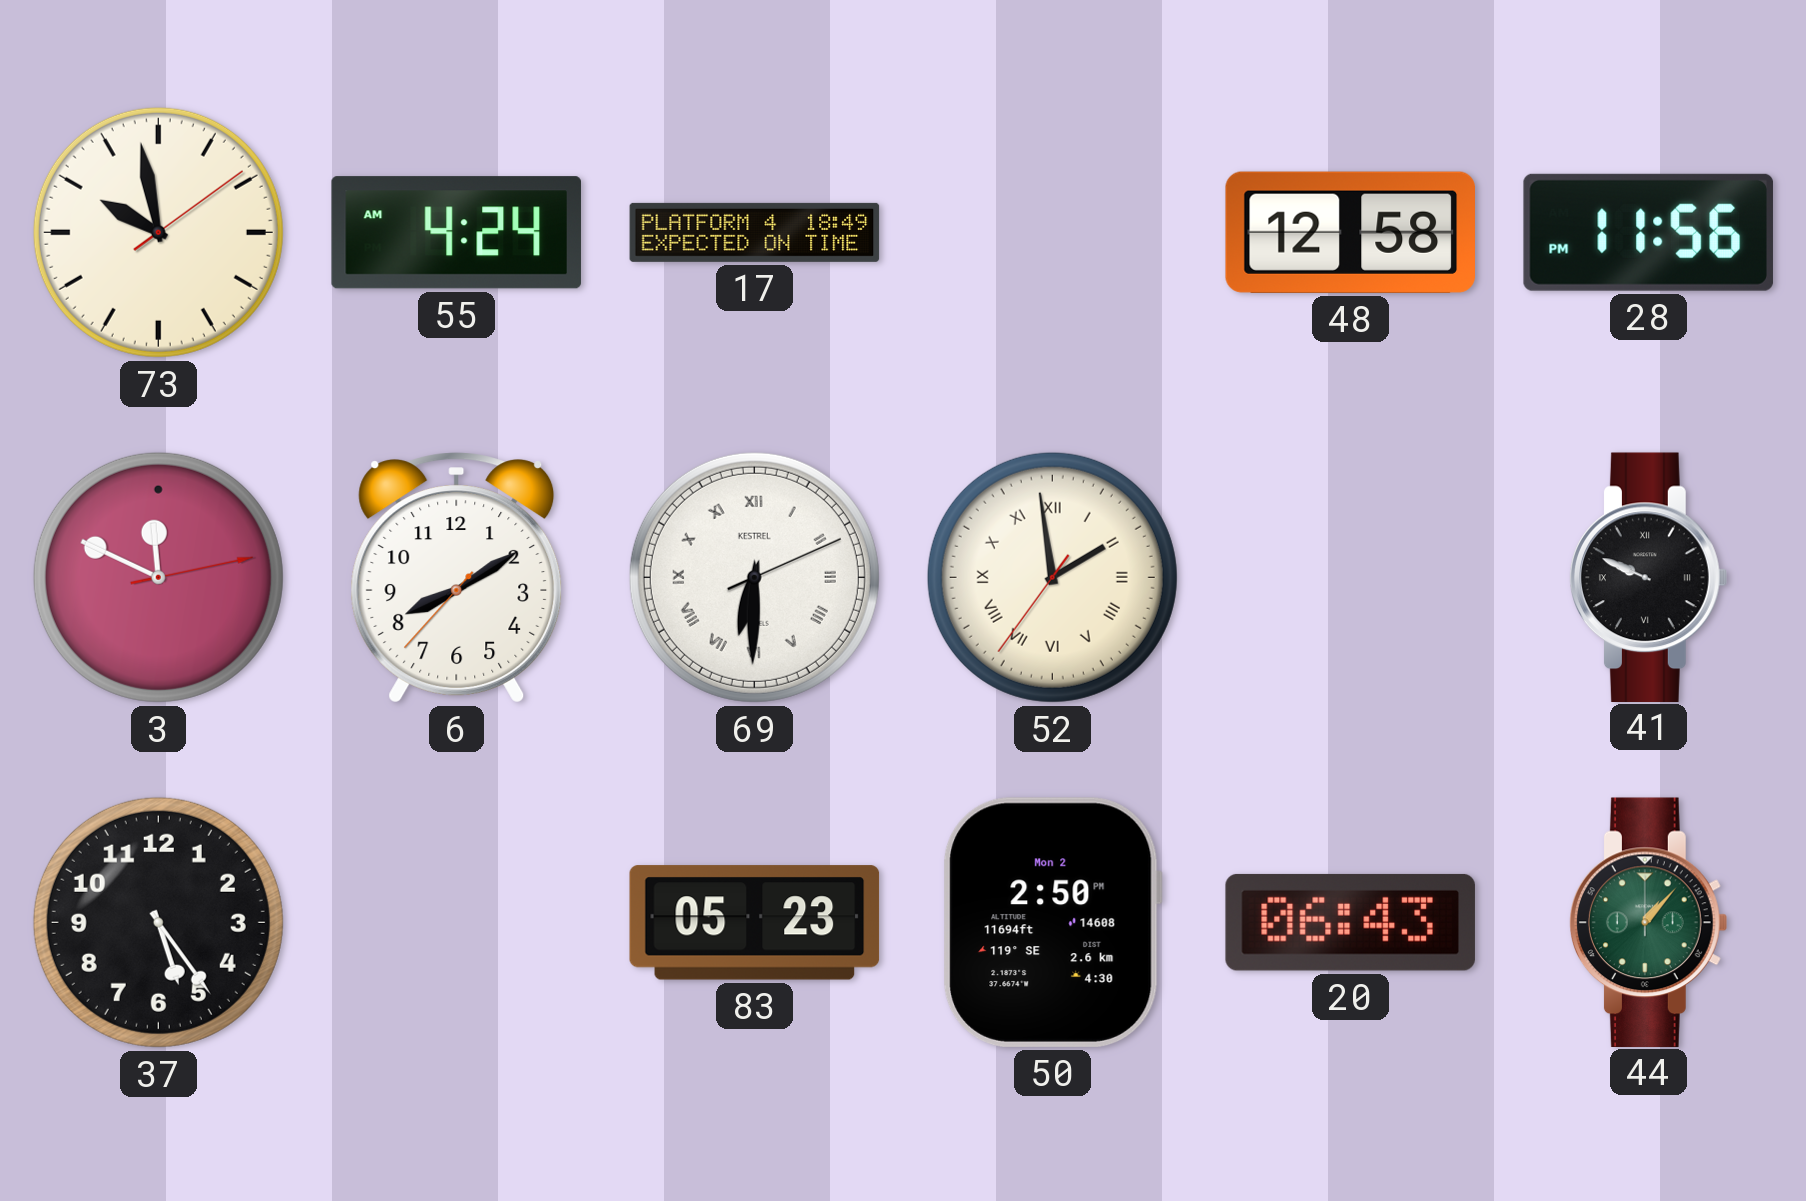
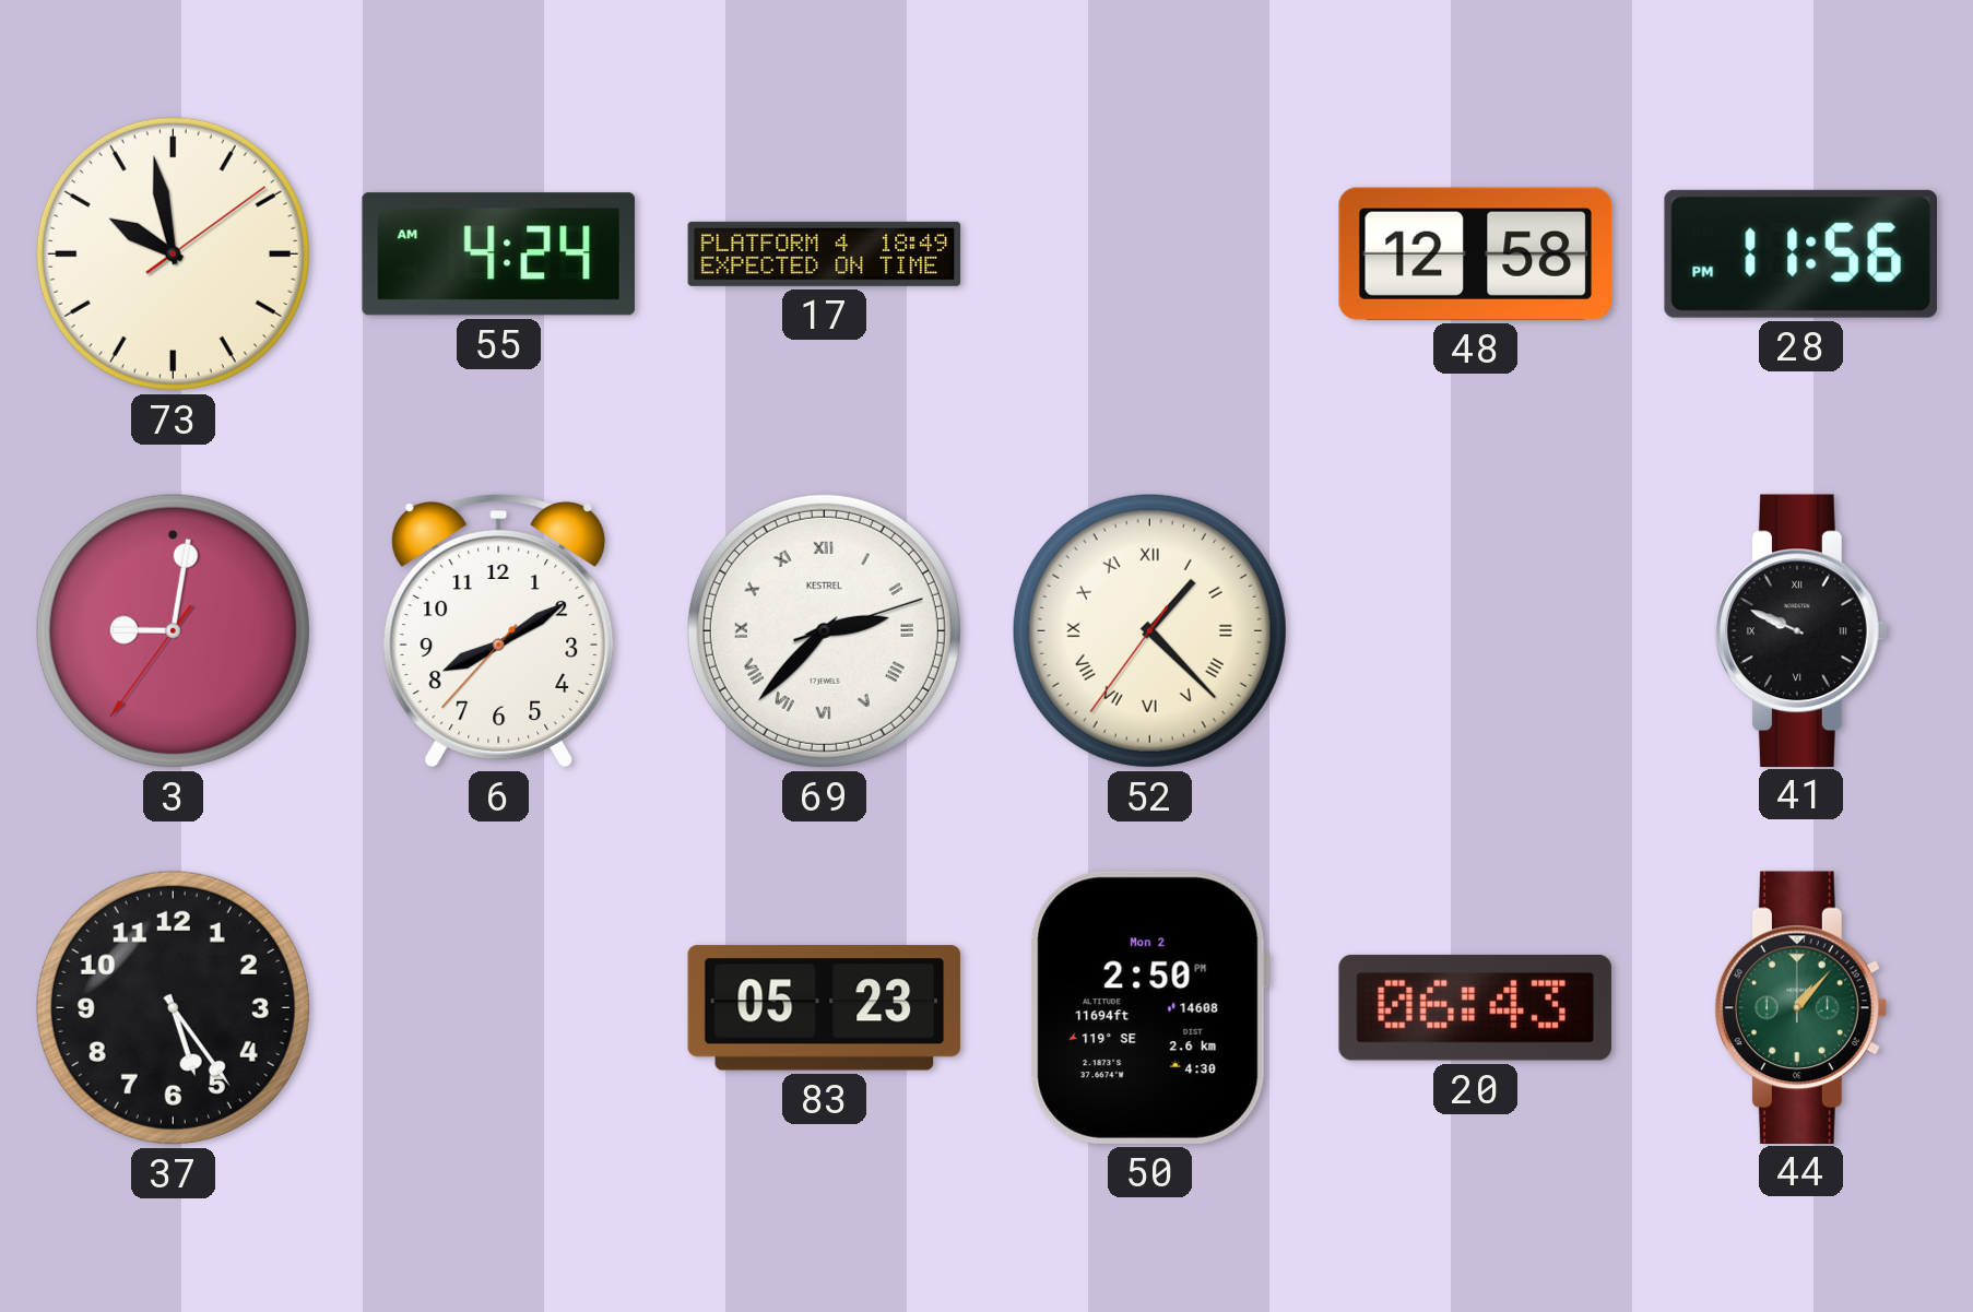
3: 11:49 -> 9:01
69: 6:30 -> 2:37
52: 1:58 -> 1:22
